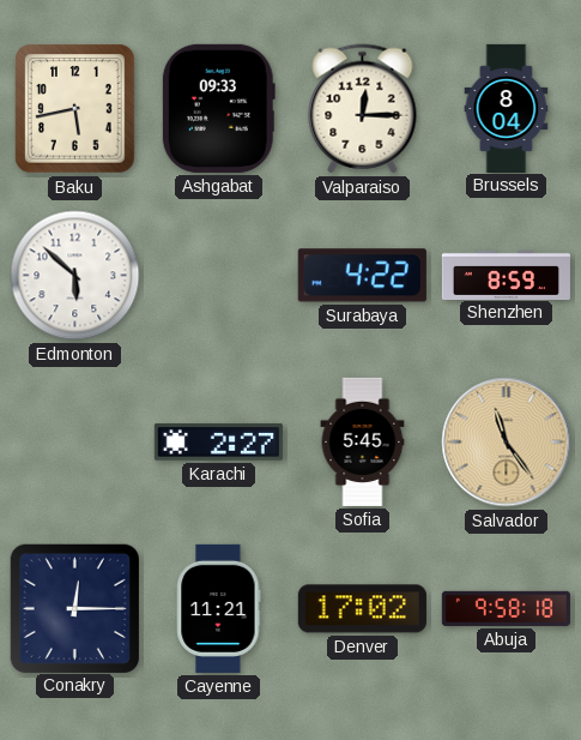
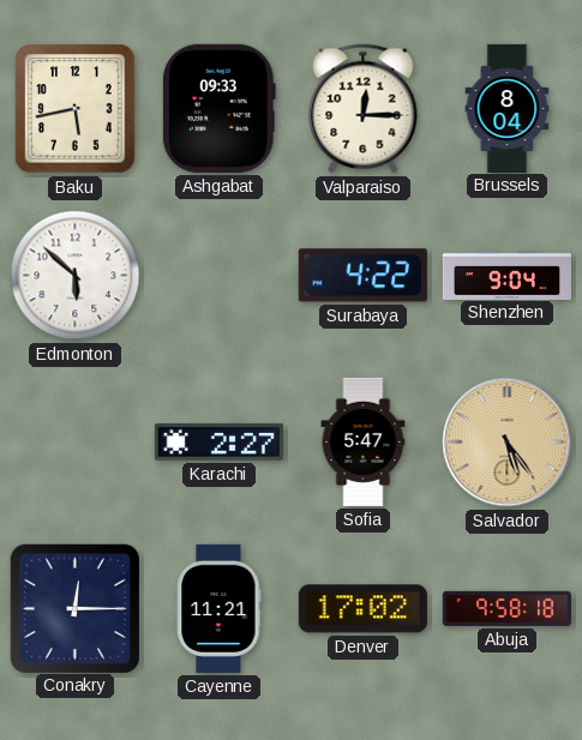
Shenzhen: 8:59 -> 9:04
Sofia: 5:45 -> 5:47
Salvador: 11:24 -> 5:24
